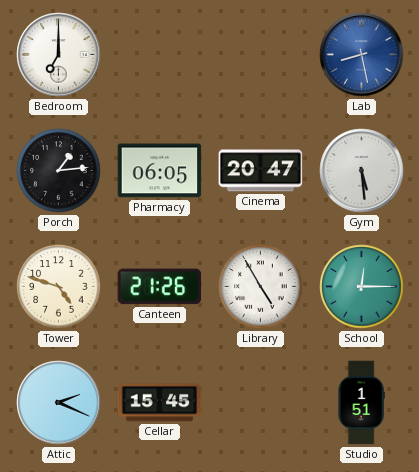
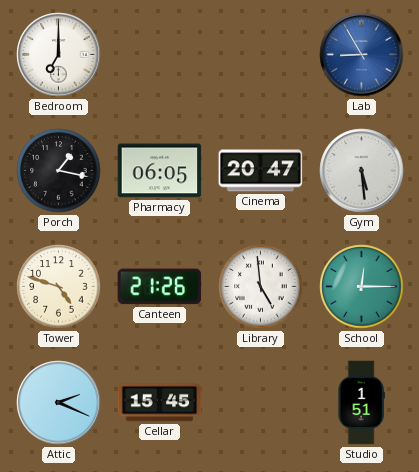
Lab: 8:28 -> 8:55
Porch: 1:14 -> 1:17
Library: 4:55 -> 4:59
